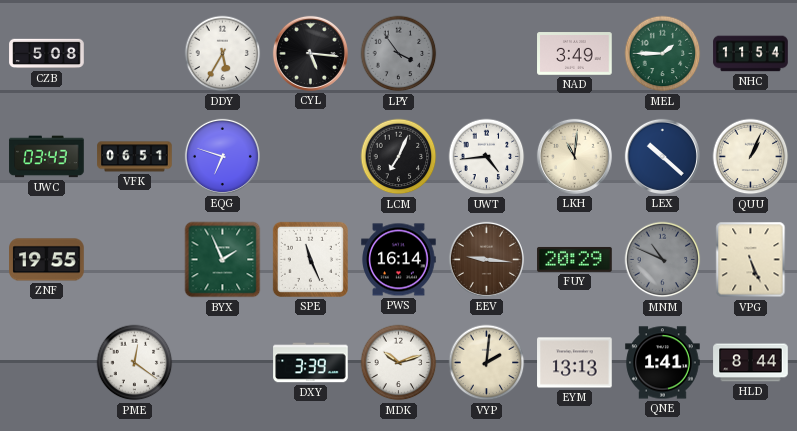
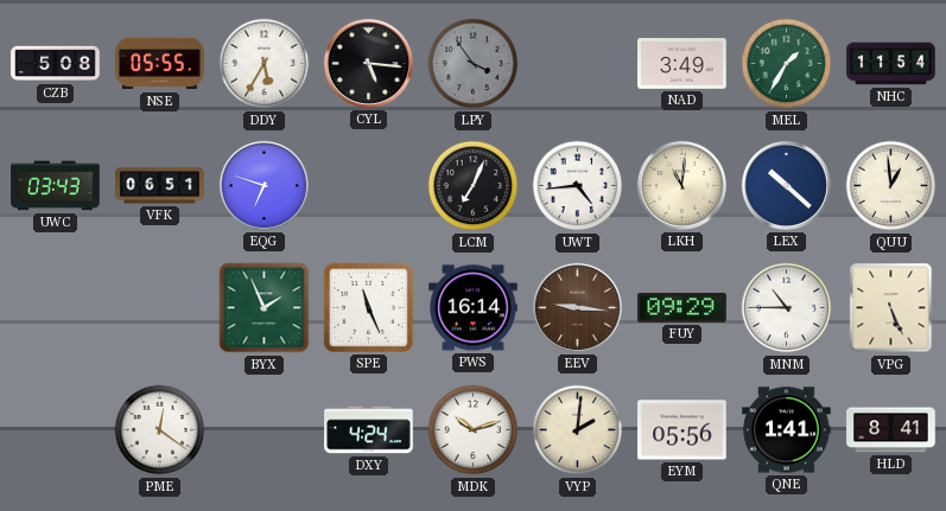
NSE: none -> 05:55
MEL: 1:45 -> 1:35
QUU: 1:04 -> 12:59
ZNF: 19:55 -> none
FUY: 20:29 -> 09:29
MNM: 10:49 -> 10:45
MNM dial: grey -> white
DXY: 3:39 -> 4:24
EYM: 13:13 -> 05:56
HLD: 8:44 -> 8:41
